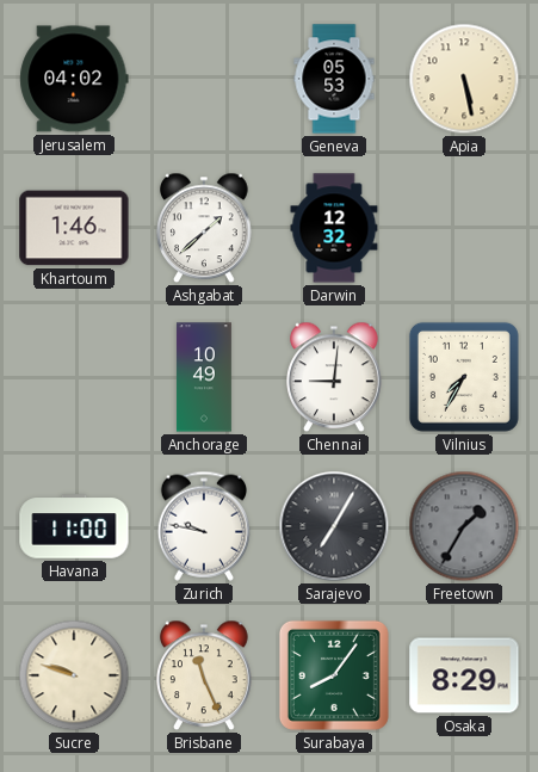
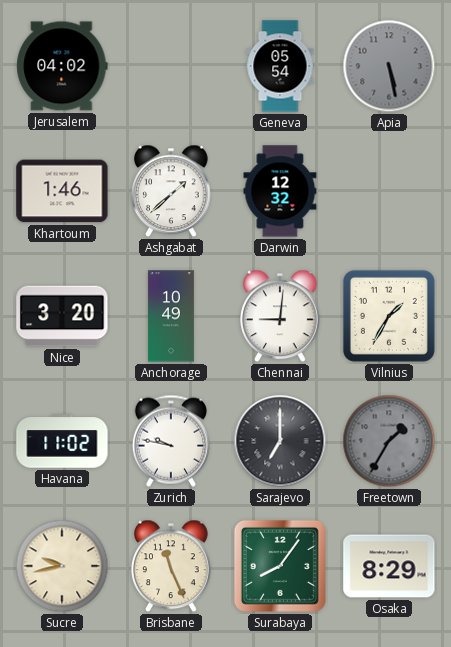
Geneva: 05:53 -> 05:54
Apia dial: cream -> grey
Nice: none -> 3:20
Vilnius: 7:35 -> 1:35
Havana: 11:00 -> 11:02
Sarajevo: 7:05 -> 7:00
Sucre: 9:48 -> 9:43
